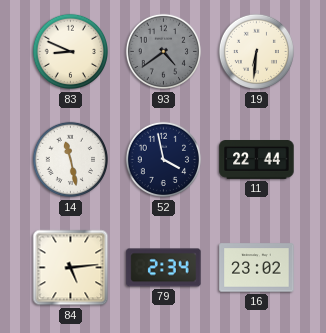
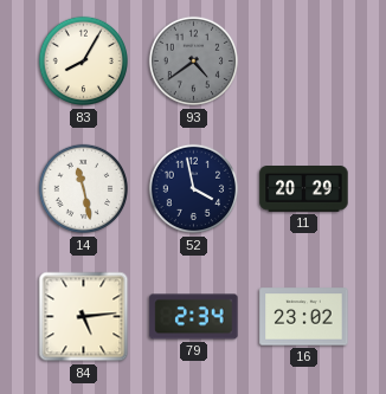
83: 8:49 -> 8:05
19: 6:31 -> none
11: 22:44 -> 20:29
